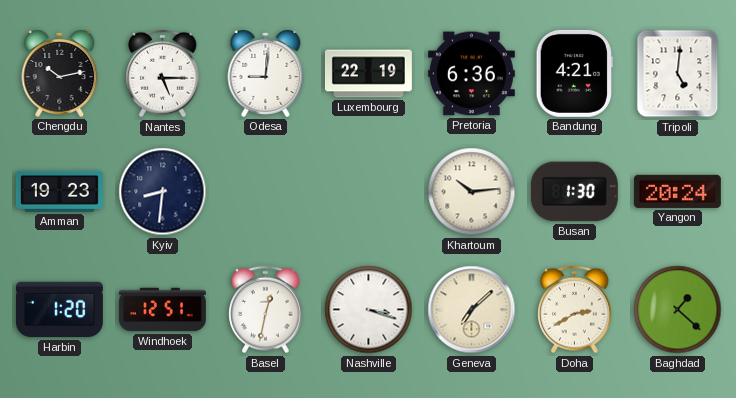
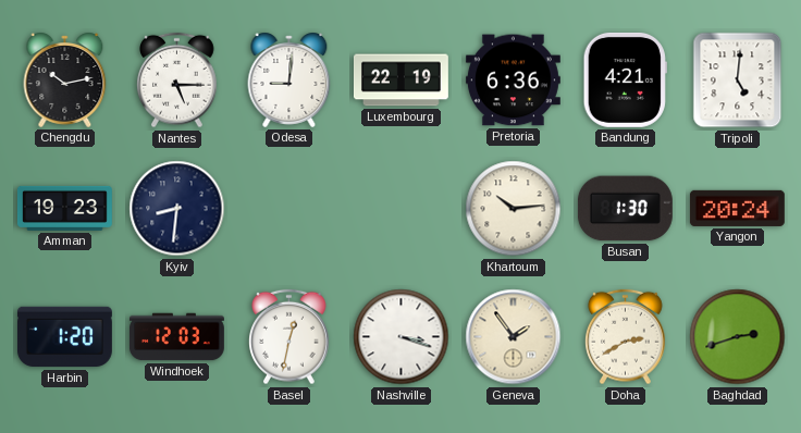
Windhoek: 12:51 -> 12:03
Geneva: 7:08 -> 1:54
Baghdad: 1:22 -> 2:42
